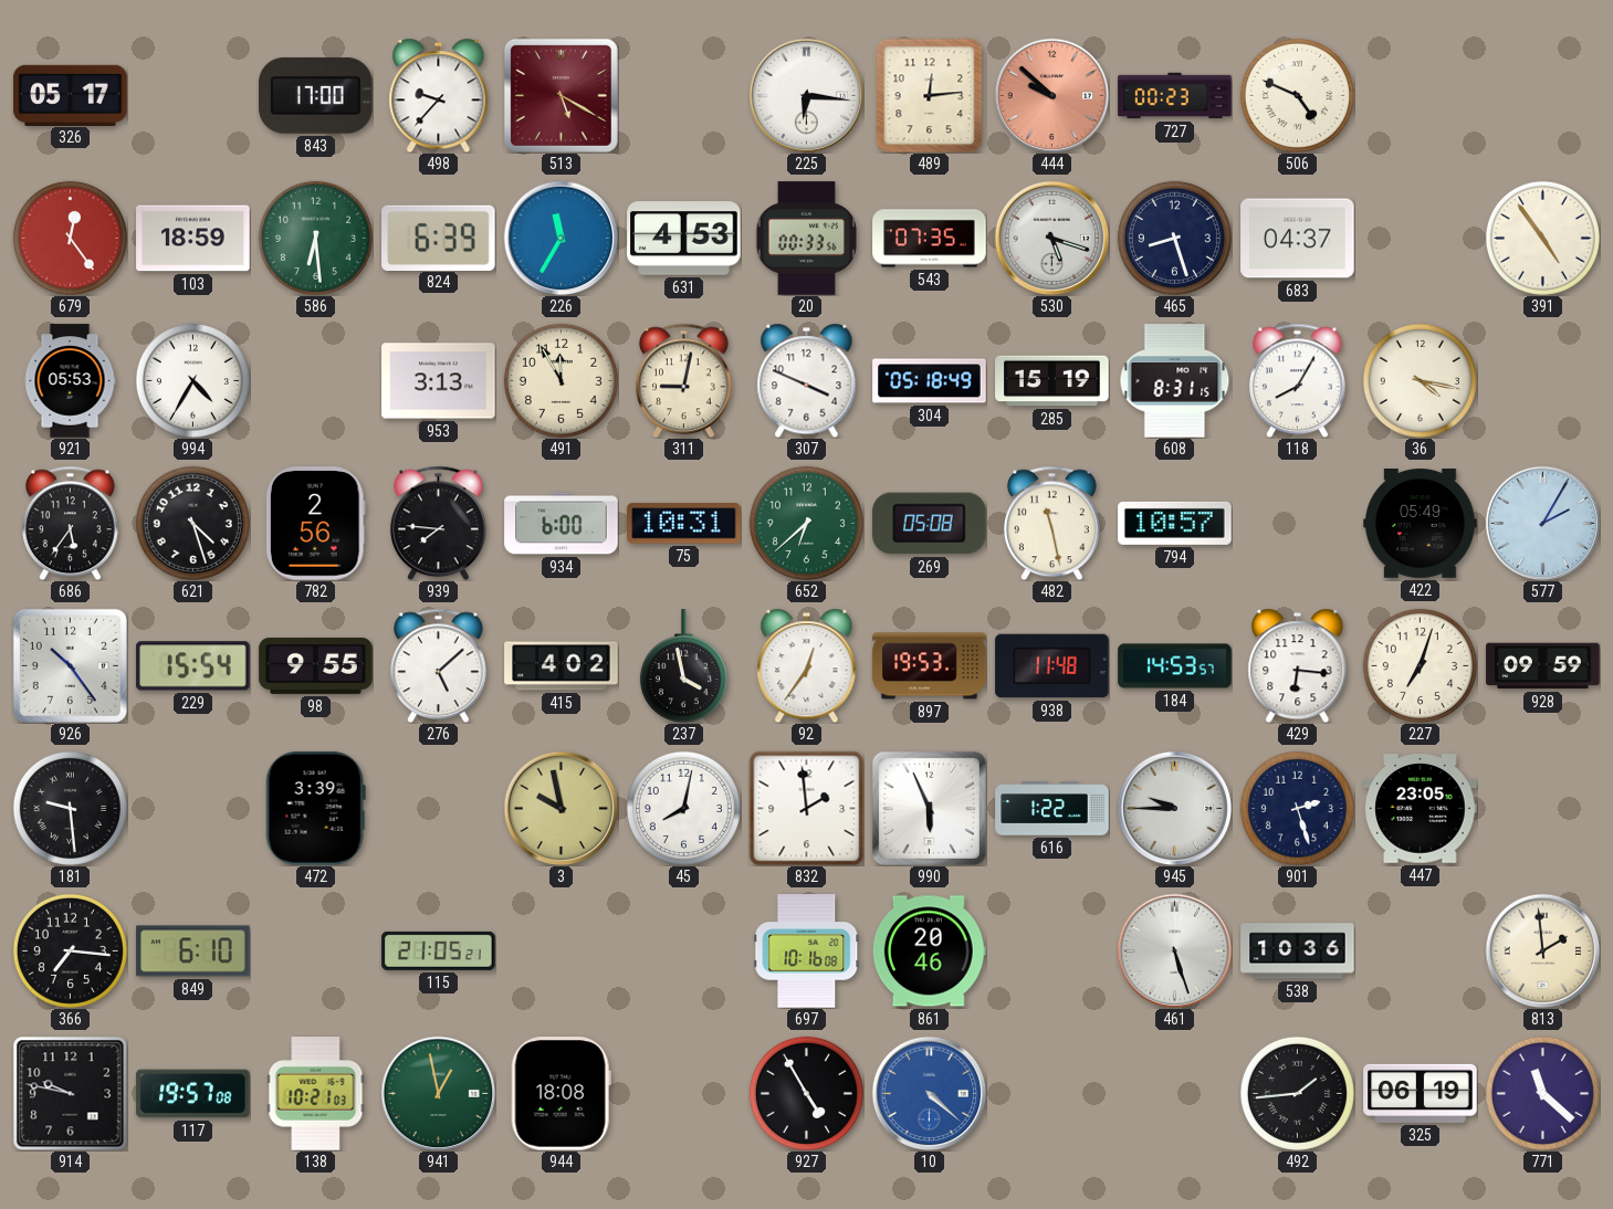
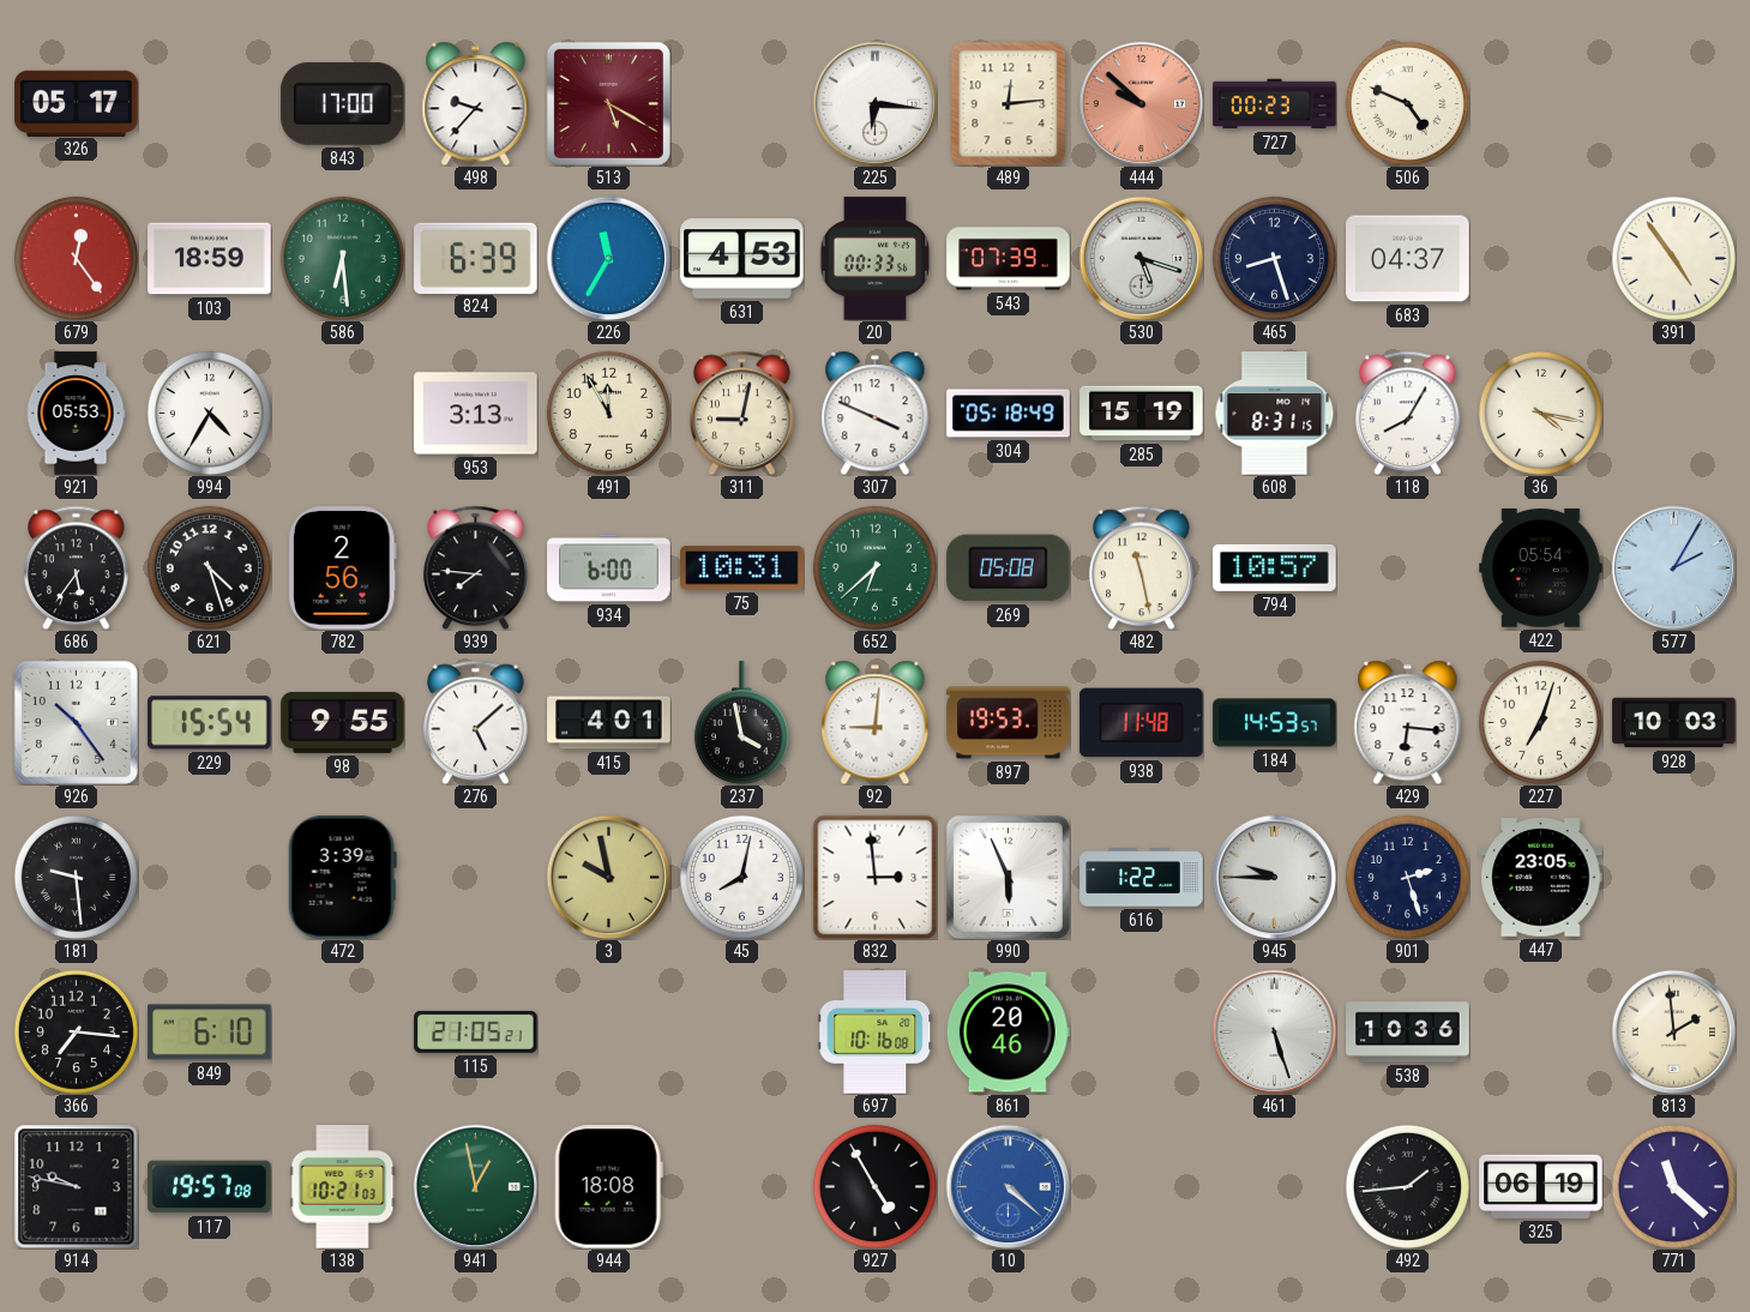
543: 07:35 -> 07:39
422: 05:49 -> 05:54
415: 4:02 -> 4:01
92: 12:36 -> 9:01
928: 09:59 -> 10:03
832: 1:59 -> 2:59
